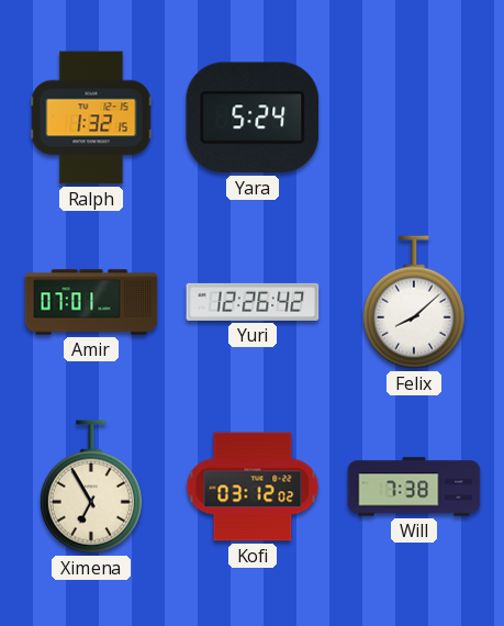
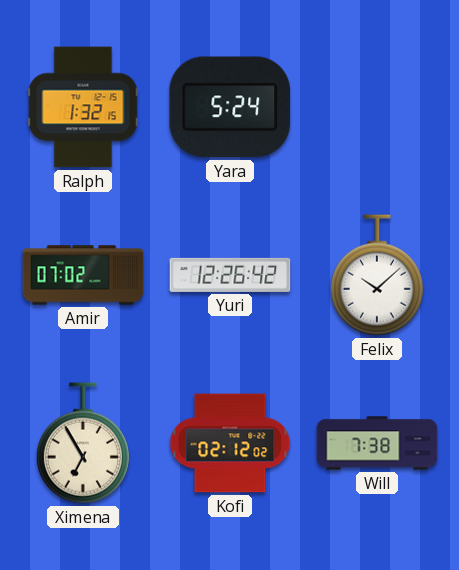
Amir: 07:01 -> 07:02
Felix: 8:08 -> 10:08
Kofi: 03:12 -> 02:12
